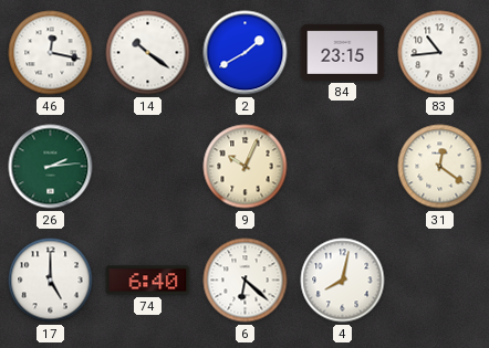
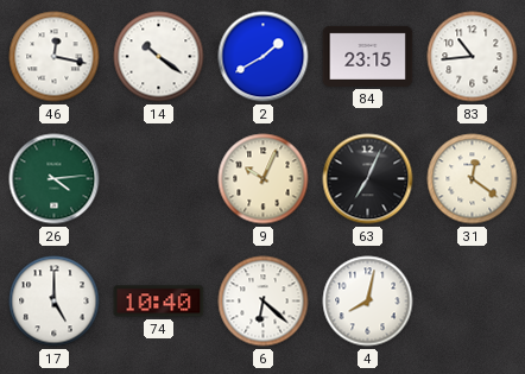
26: 2:14 -> 4:14
63: none -> 7:04
74: 6:40 -> 10:40
